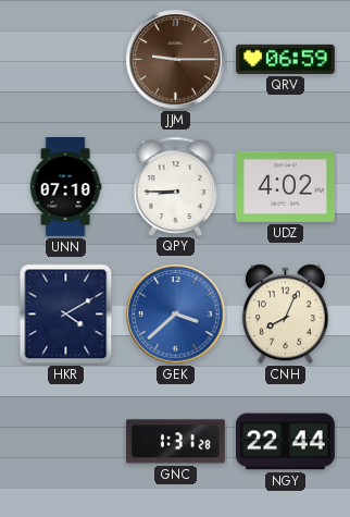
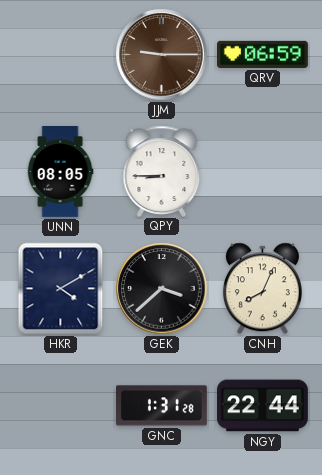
UNN: 07:10 -> 08:05
UDZ: 4:02 -> none
GEK dial: blue -> black
